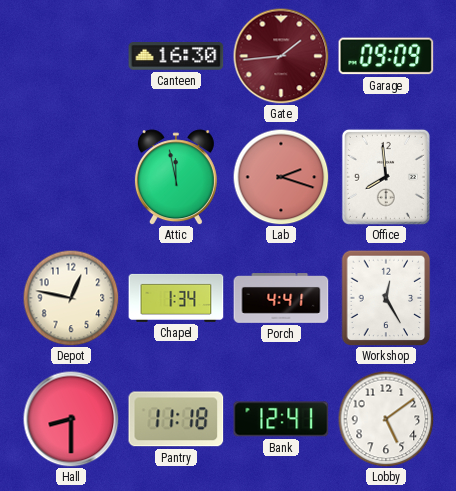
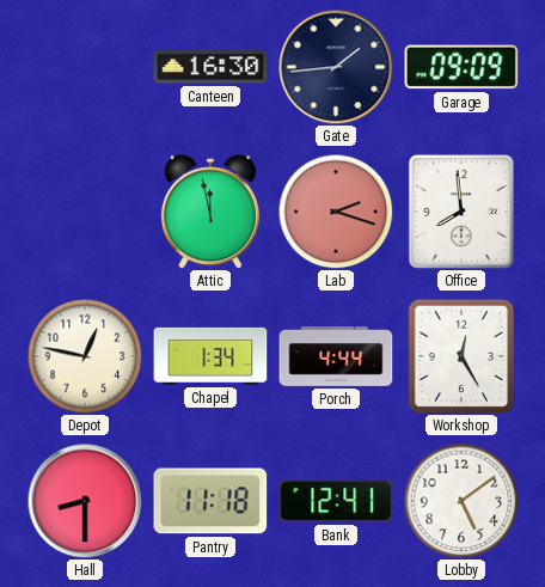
Gate dial: burgundy -> navy
Porch: 4:41 -> 4:44
